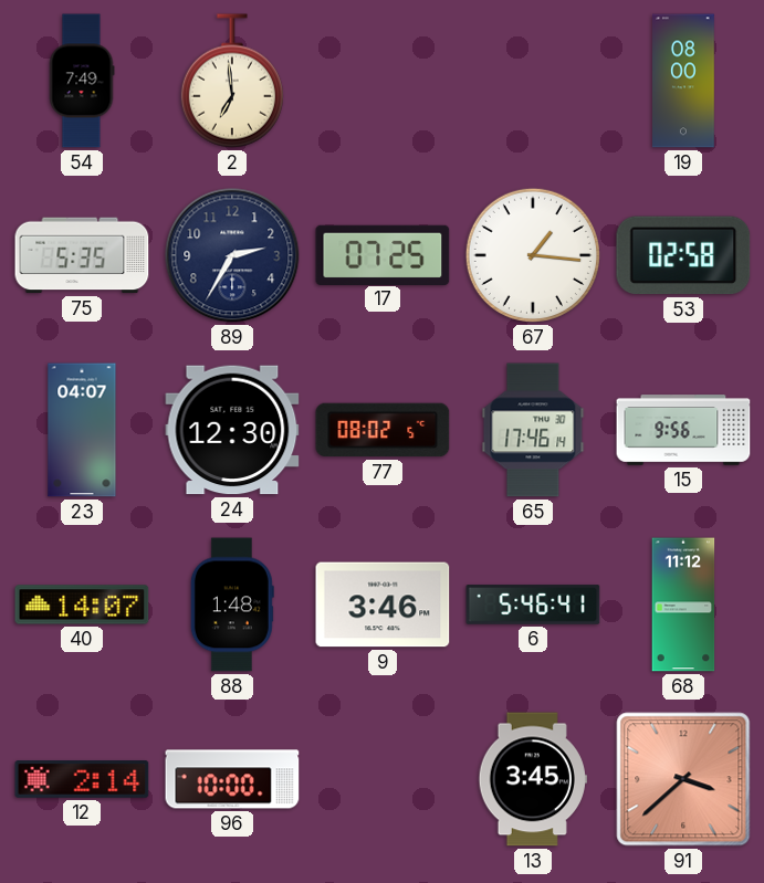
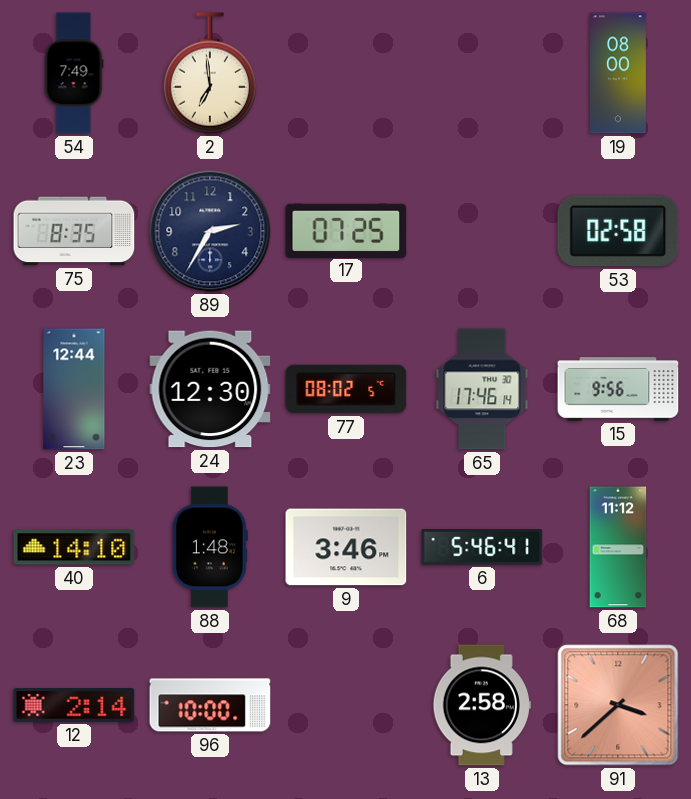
75: 5:35 -> 8:35
67: 1:16 -> none
23: 04:07 -> 12:44
40: 14:07 -> 14:10
13: 3:45 -> 2:58
